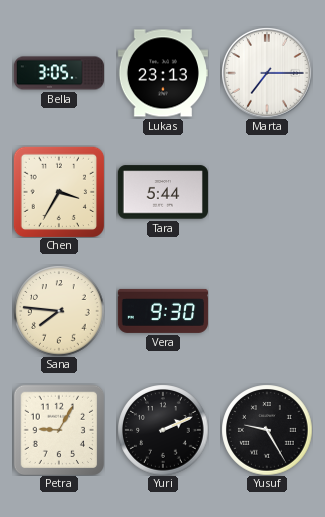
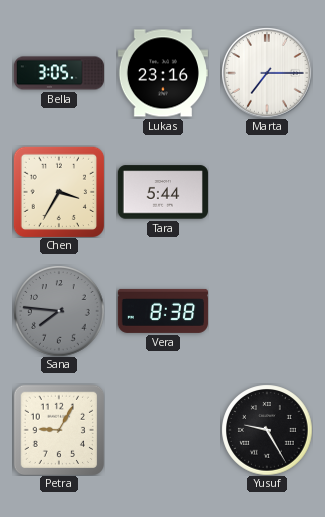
Lukas: 23:13 -> 23:16
Sana dial: cream -> grey
Vera: 9:30 -> 8:38
Yuri: 2:11 -> none
